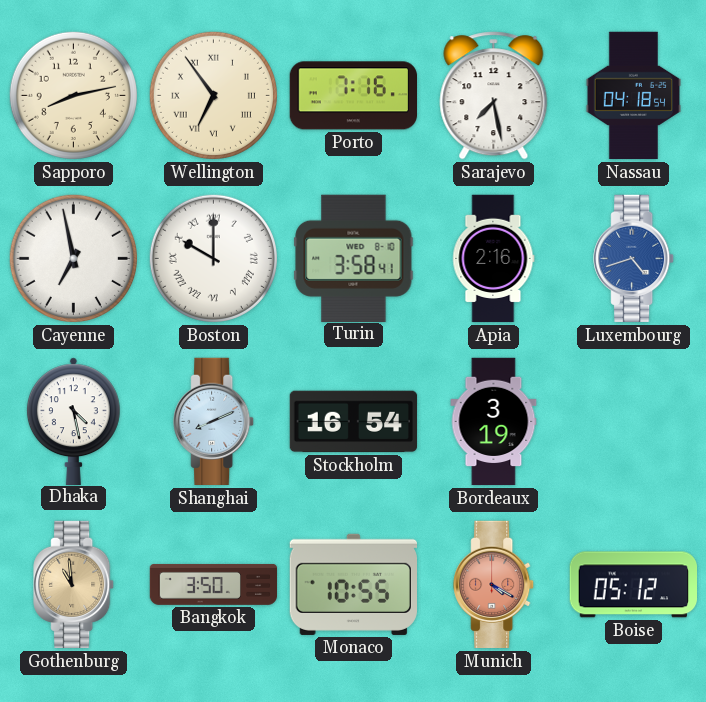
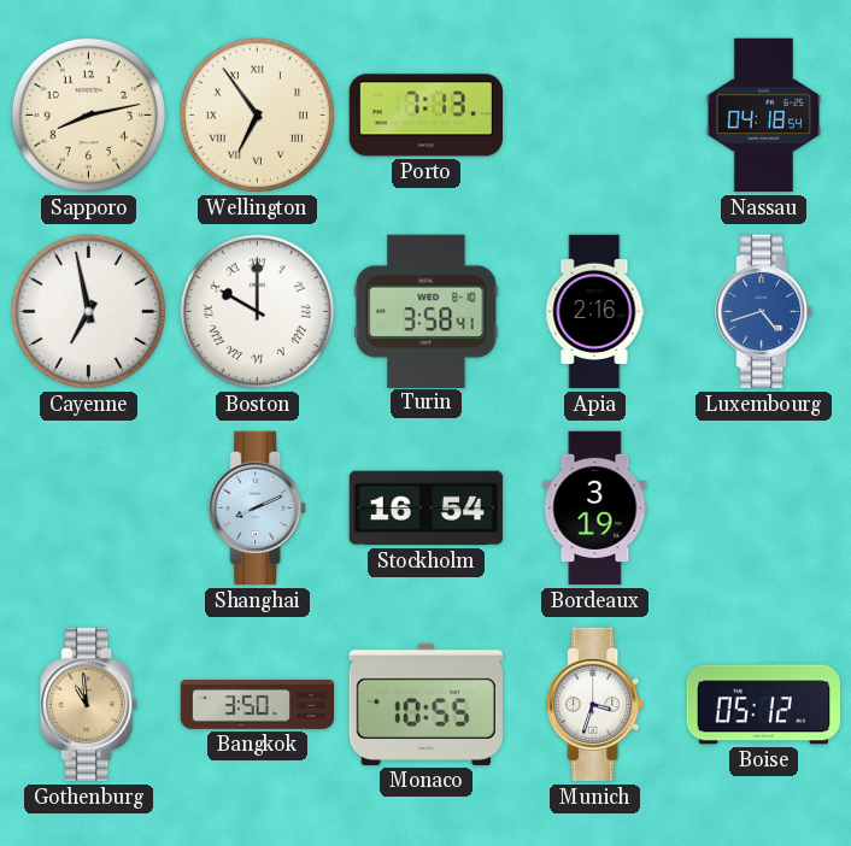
Porto: 7:16 -> 7:13
Sarajevo: 7:28 -> none
Dhaka: 4:28 -> none
Munich: 4:20 -> 3:33
Munich dial: salmon -> white
